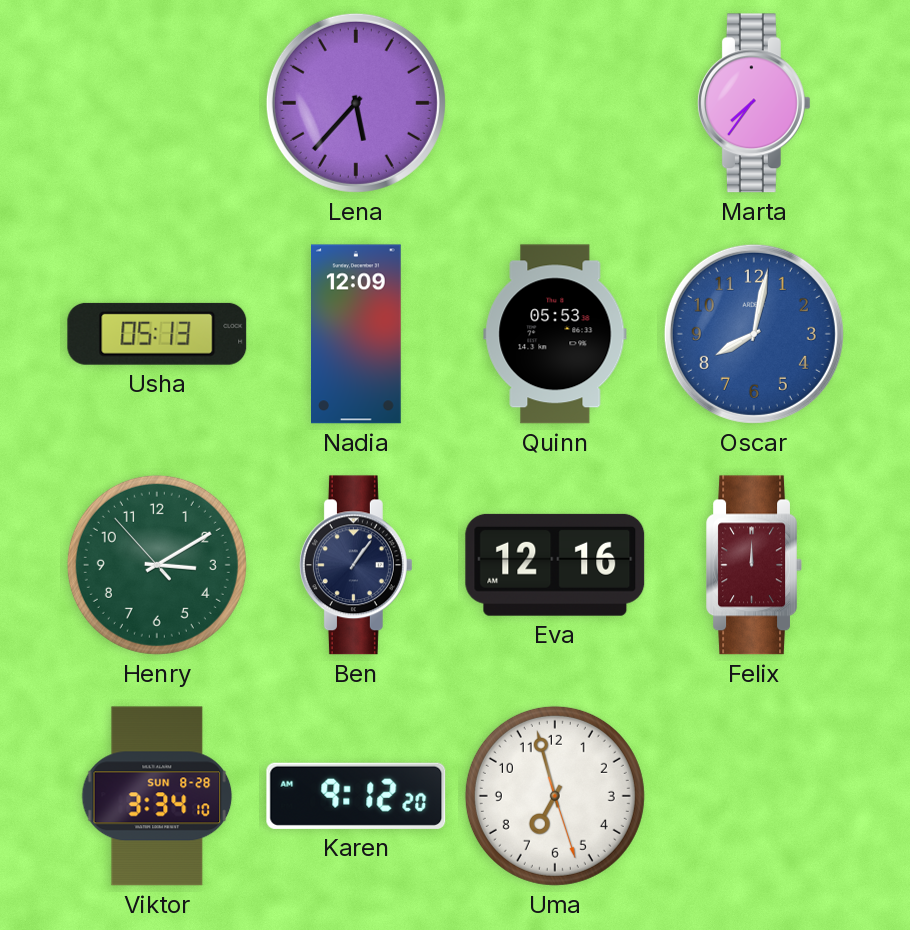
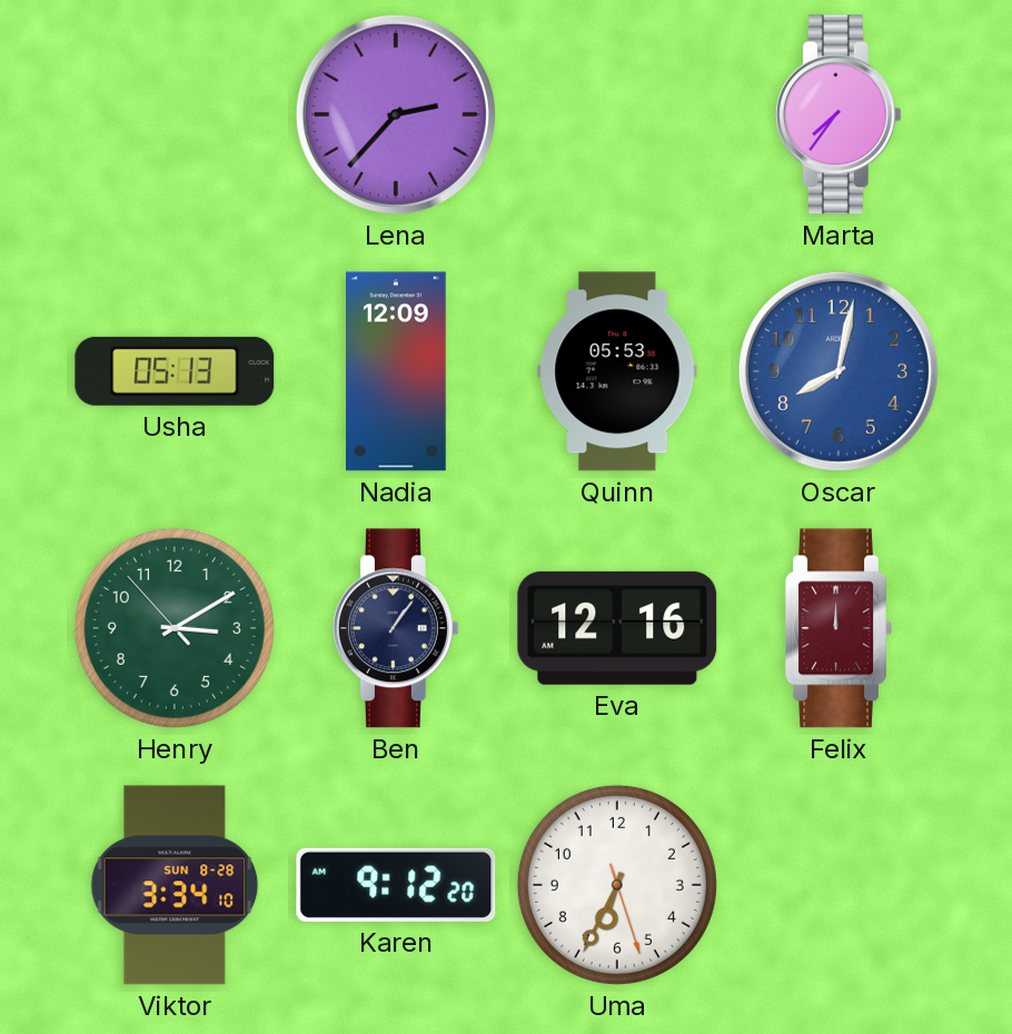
Lena: 5:37 -> 2:37
Uma: 6:57 -> 6:34
